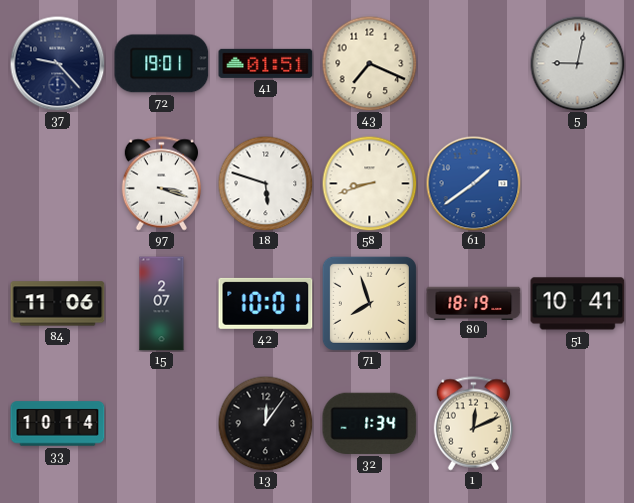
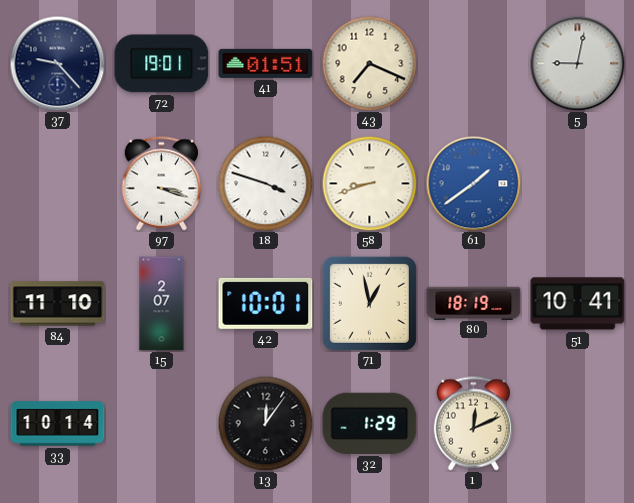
18: 5:48 -> 3:48
84: 11:06 -> 11:10
71: 7:57 -> 12:58
32: 1:34 -> 1:29
